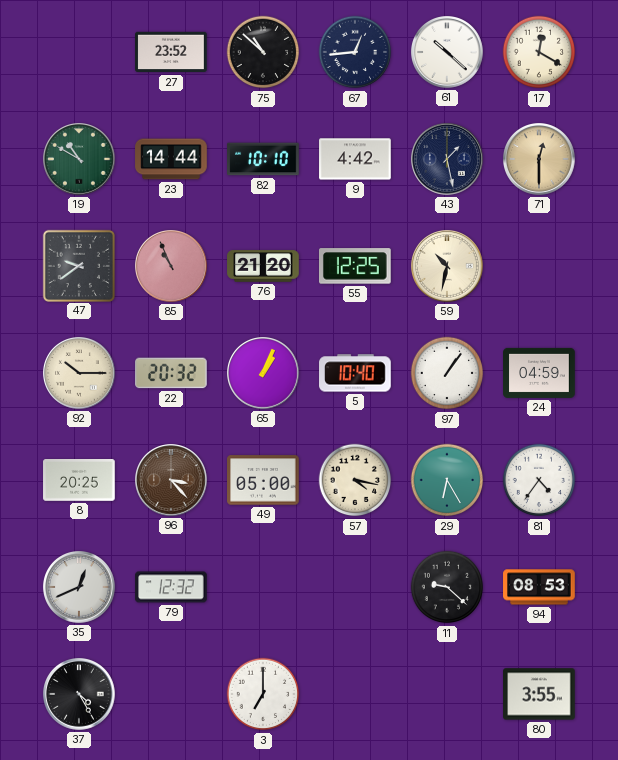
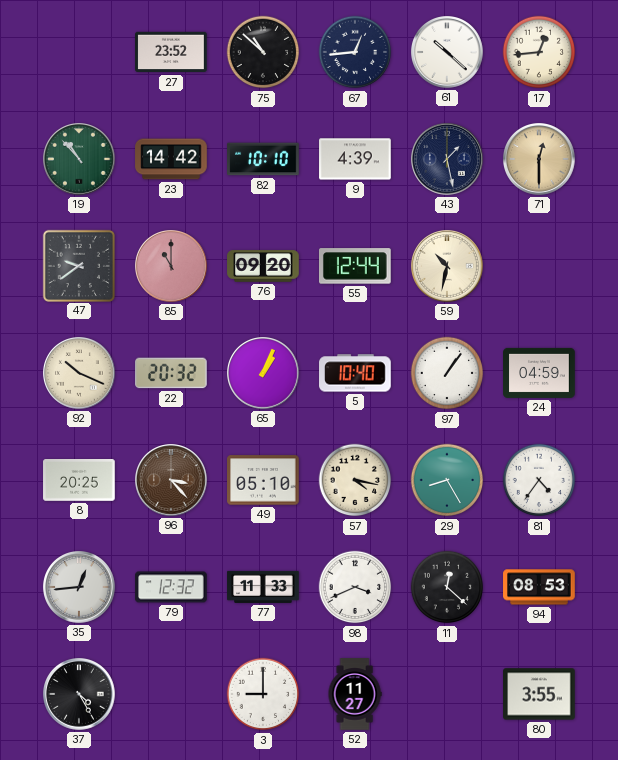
17: 12:20 -> 12:44
19: 10:50 -> 10:53
23: 14:44 -> 14:42
9: 4:42 -> 4:39
85: 10:56 -> 11:00
76: 21:20 -> 09:20
55: 12:25 -> 12:44
92: 10:15 -> 10:19
49: 05:00 -> 05:10
29: 6:25 -> 8:25
35: 12:41 -> 12:44
77: none -> 11:33
98: none -> 3:41
11: 9:22 -> 12:22
3: 7:00 -> 9:00
52: none -> 11:27
